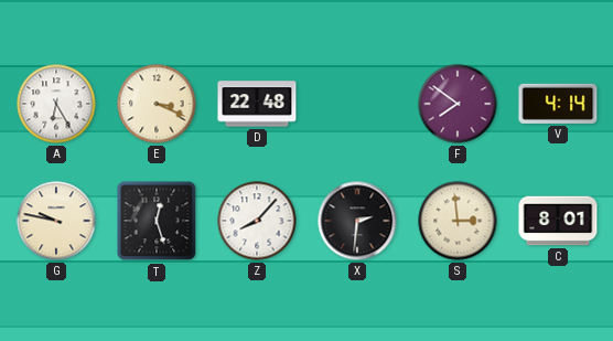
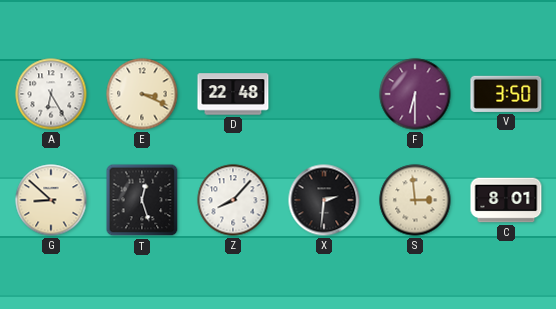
F: 7:51 -> 6:30
V: 4:14 -> 3:50
G: 9:47 -> 8:52
